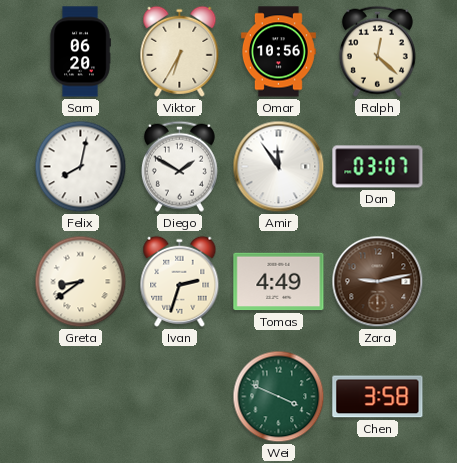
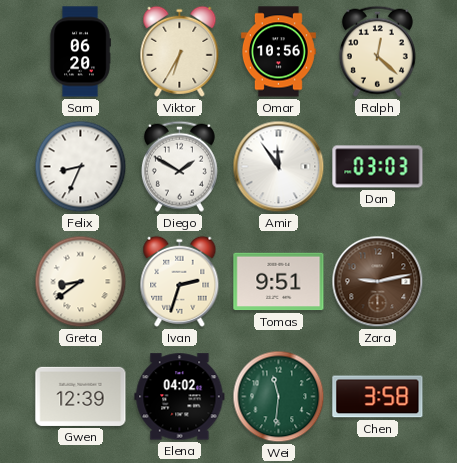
Felix: 8:02 -> 8:34
Dan: 03:07 -> 03:03
Tomas: 4:49 -> 9:51
Gwen: none -> 12:39
Elena: none -> 04:02
Wei: 3:49 -> 11:31
